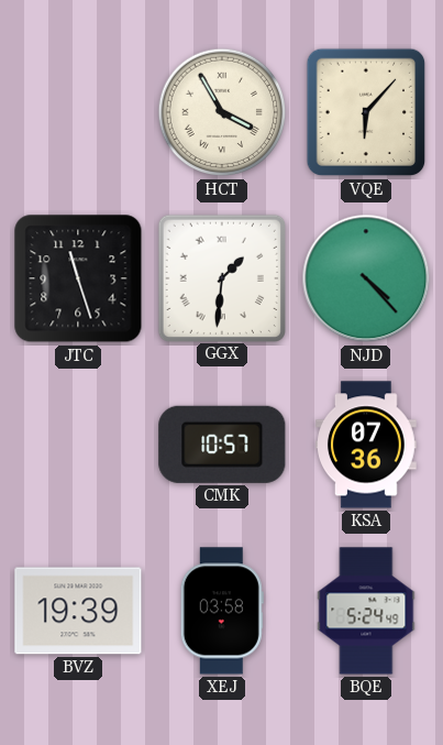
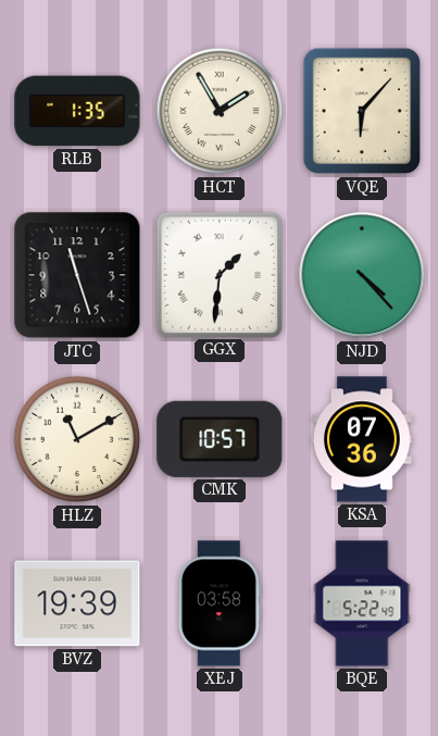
RLB: none -> 1:35
HCT: 3:55 -> 1:55
HLZ: none -> 11:10
BQE: 5:24 -> 5:22
